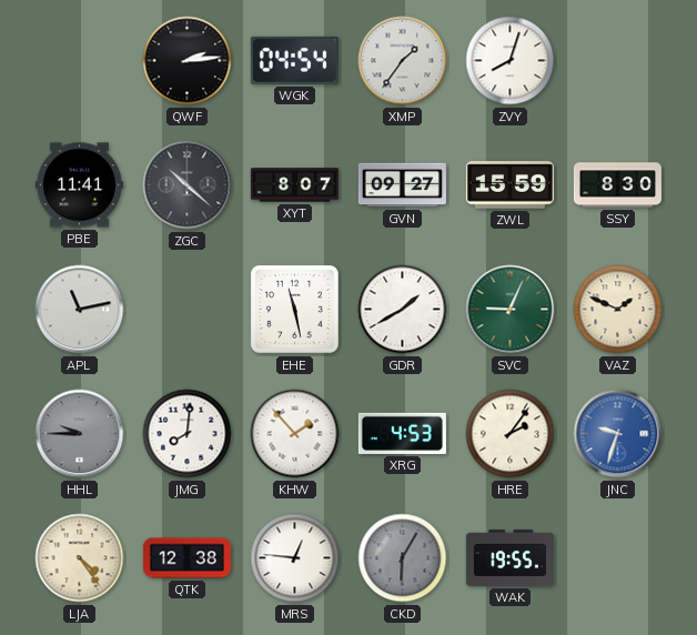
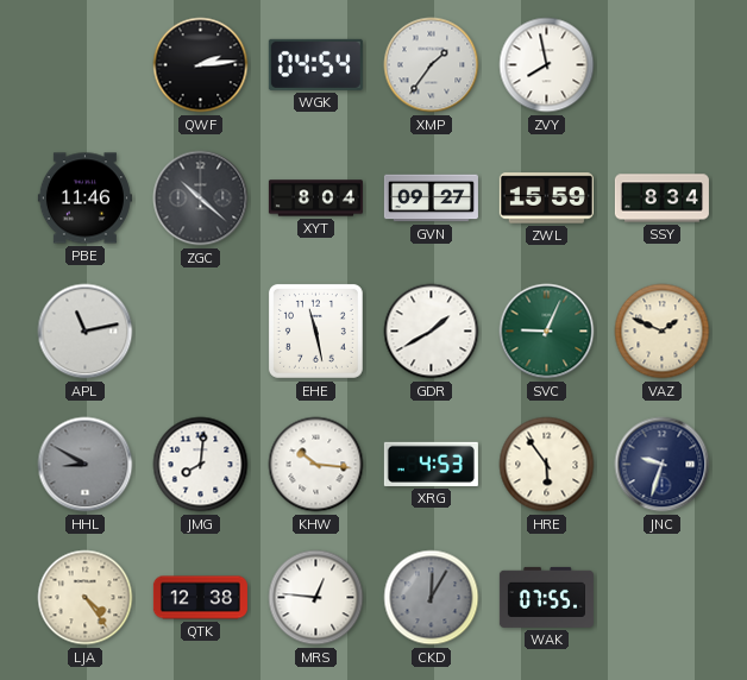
ZVY: 8:03 -> 7:58
PBE: 11:41 -> 11:46
XYT: 8:07 -> 8:04
SSY: 8:30 -> 8:34
HHL: 9:45 -> 8:50
KHW: 1:53 -> 10:16
HRE: 2:06 -> 5:54
JNC dial: blue -> navy
CKD: 6:05 -> 12:05
WAK: 19:55 -> 07:55
